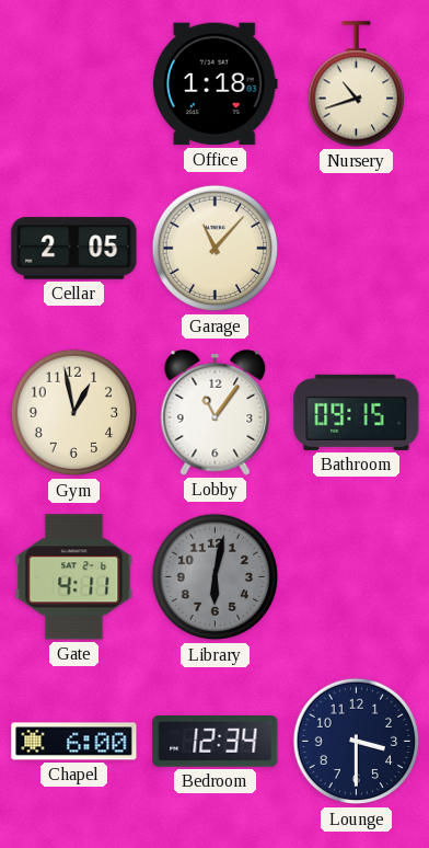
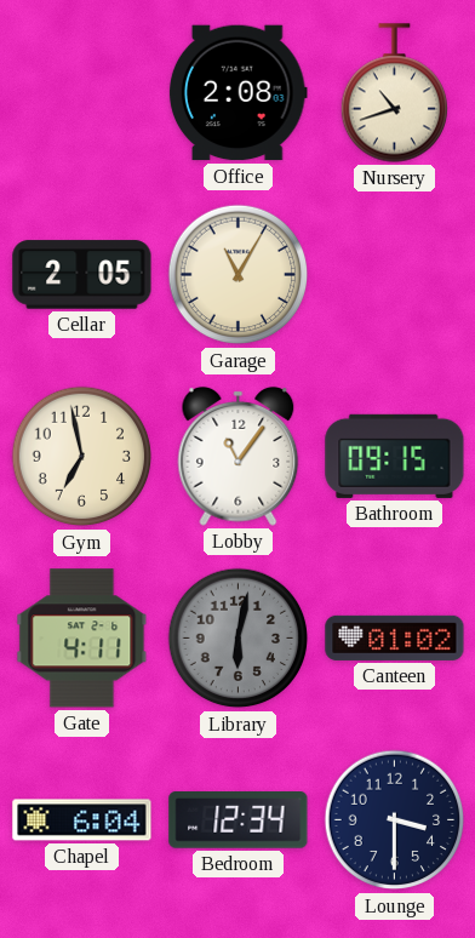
Office: 1:18 -> 2:08
Garage: 11:07 -> 11:05
Gym: 12:58 -> 6:58
Canteen: none -> 01:02
Chapel: 6:00 -> 6:04
